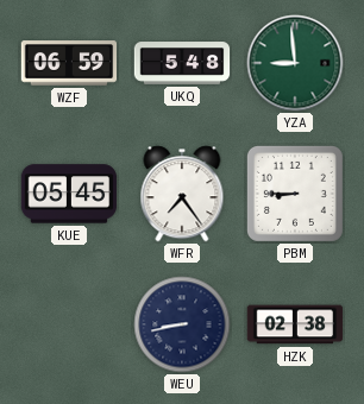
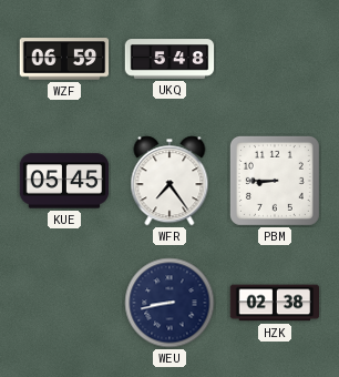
YZA: 8:59 -> none
